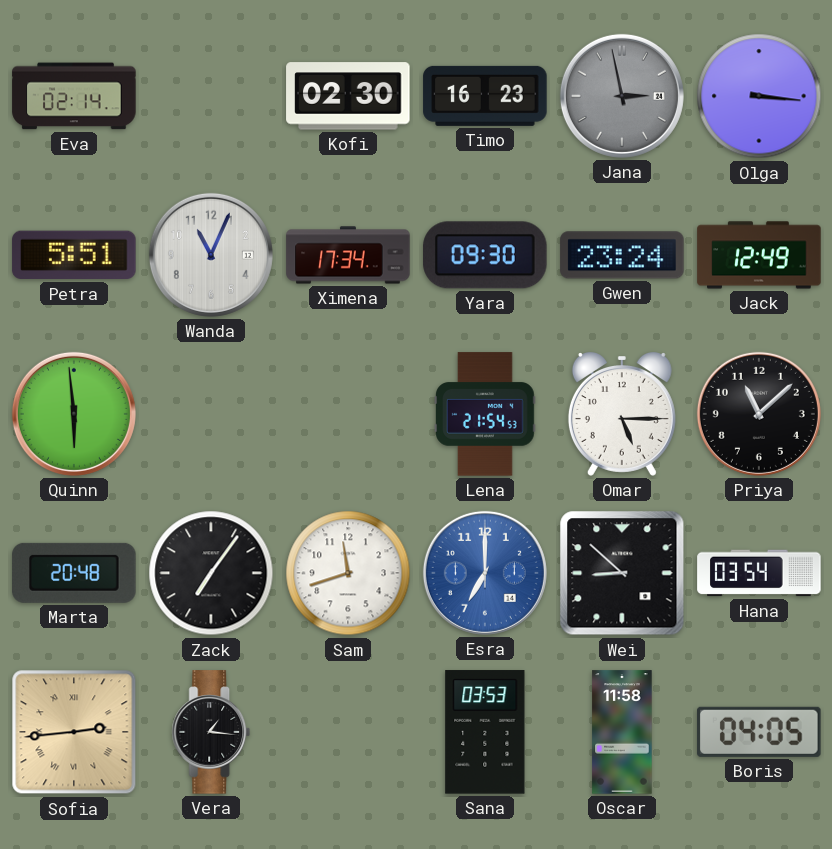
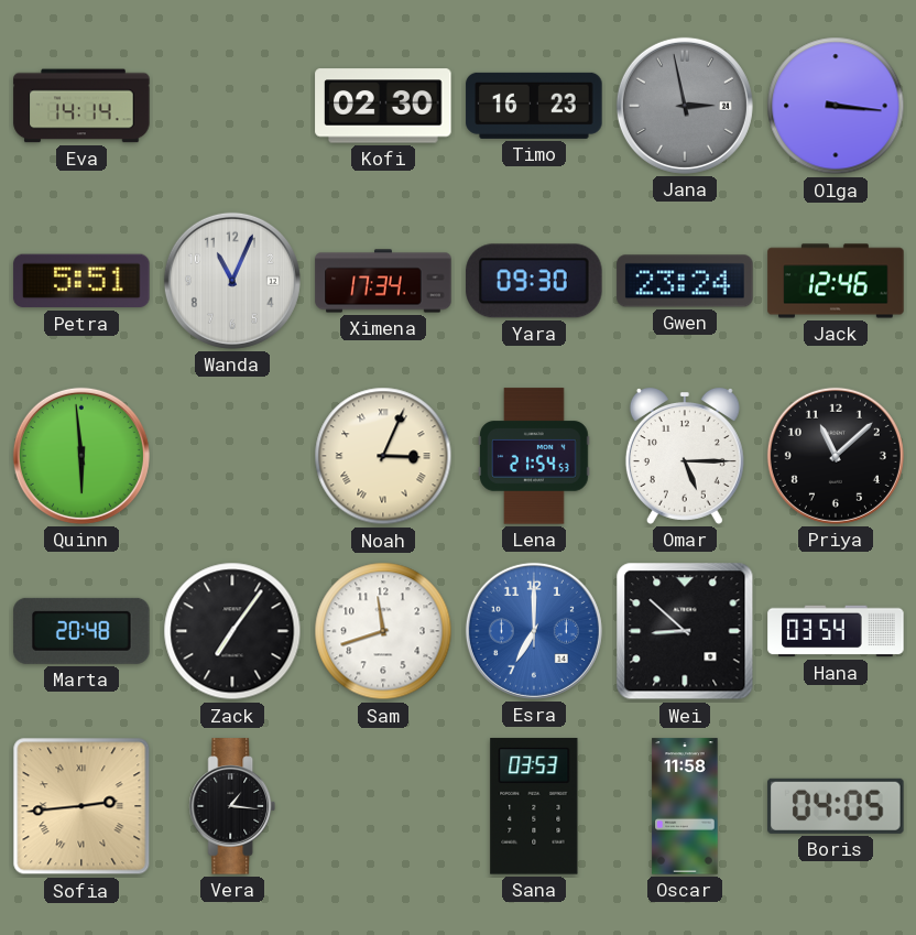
Eva: 02:14 -> 14:14
Jack: 12:49 -> 12:46
Noah: none -> 3:04
